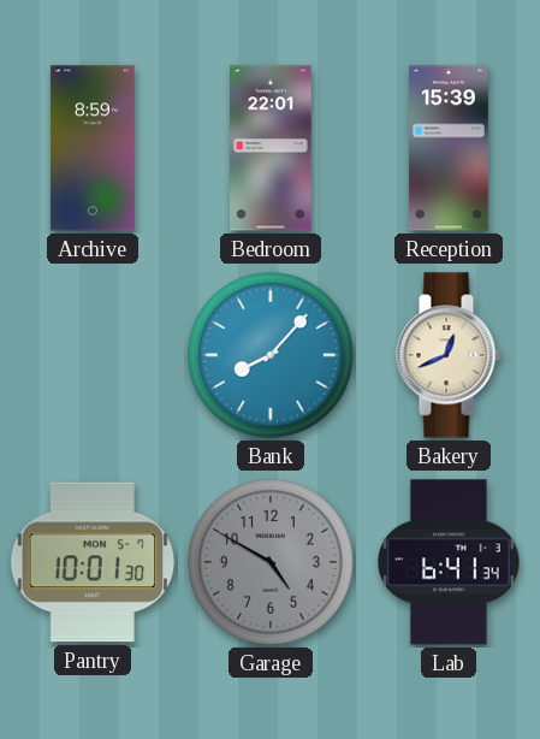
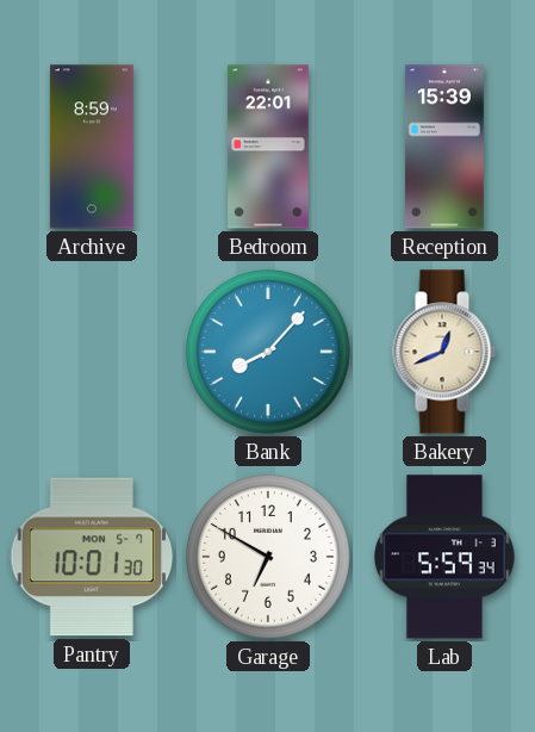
Garage: 4:50 -> 6:50
Garage dial: grey -> white
Lab: 6:41 -> 5:59
